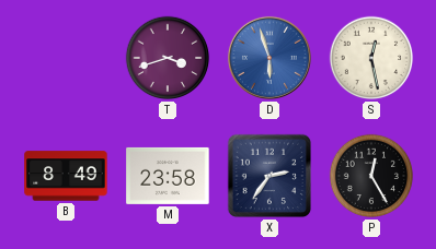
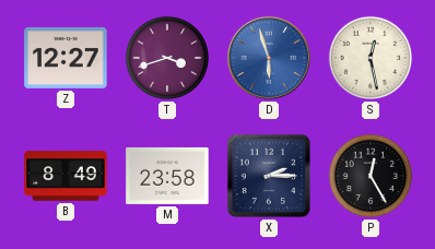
Z: none -> 12:27
X: 2:36 -> 2:15
